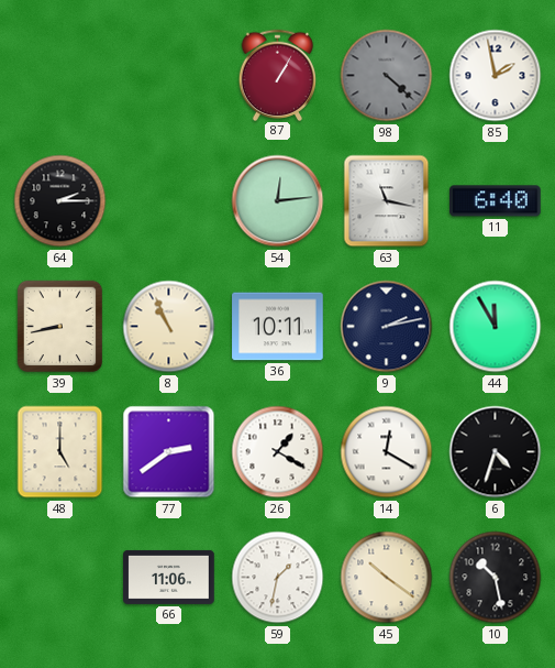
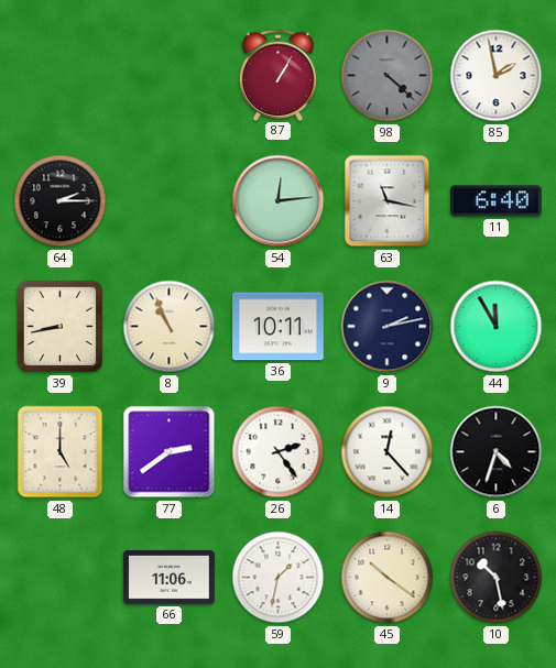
26: 1:20 -> 2:24
14: 12:20 -> 12:23
